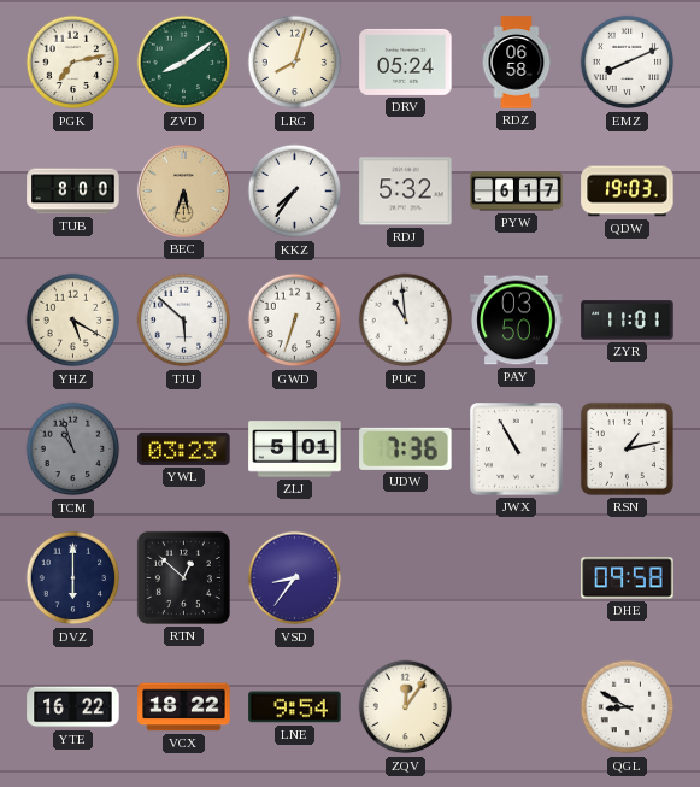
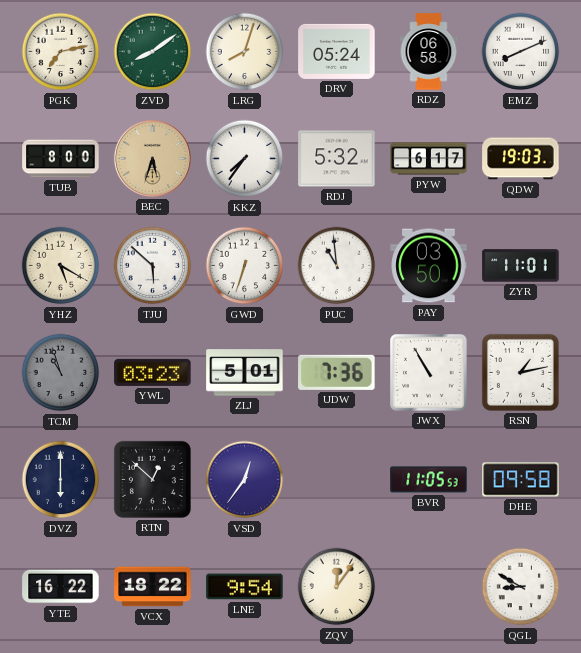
VSD: 8:36 -> 12:36
BVR: none -> 11:05
